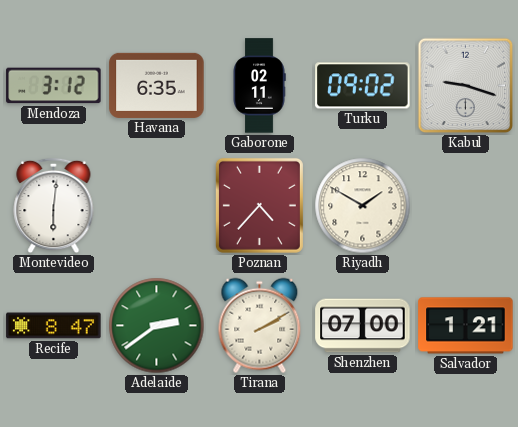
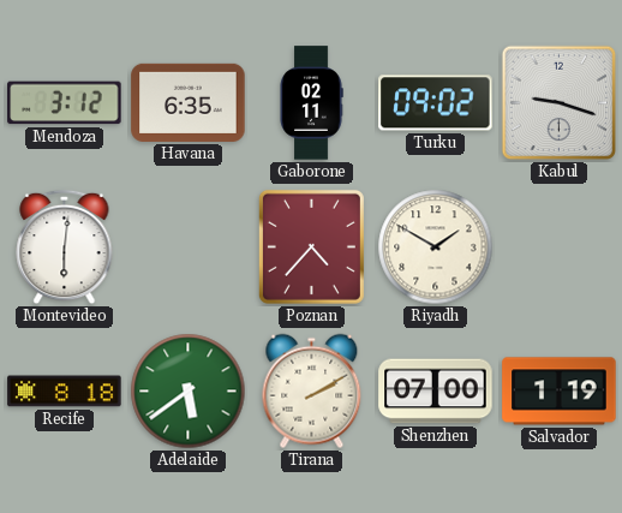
Recife: 8:47 -> 8:18
Adelaide: 2:39 -> 5:39
Salvador: 1:21 -> 1:19
